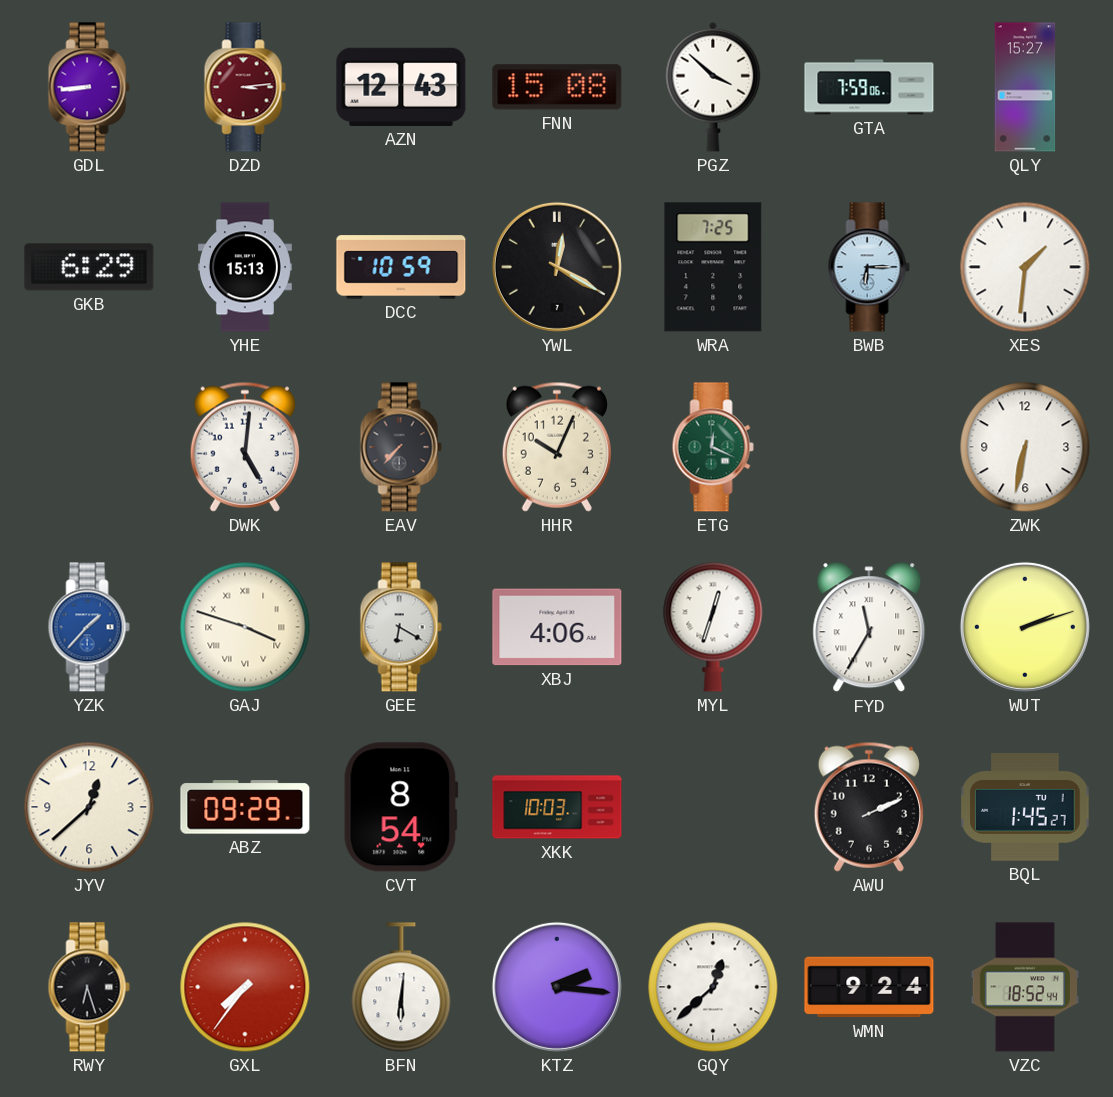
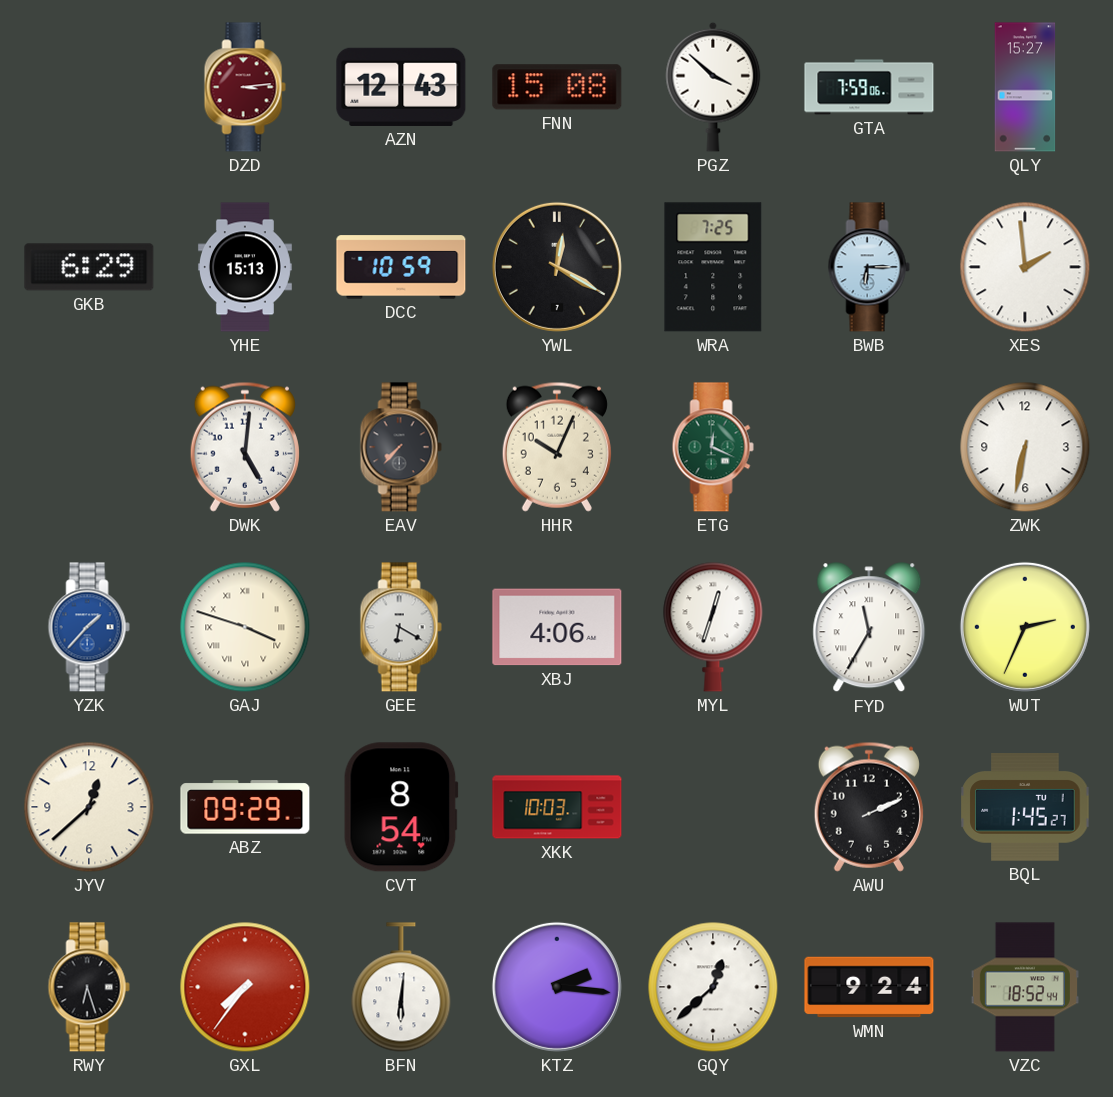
GDL: 8:44 -> none
XES: 1:31 -> 1:59
WUT: 2:12 -> 2:34
